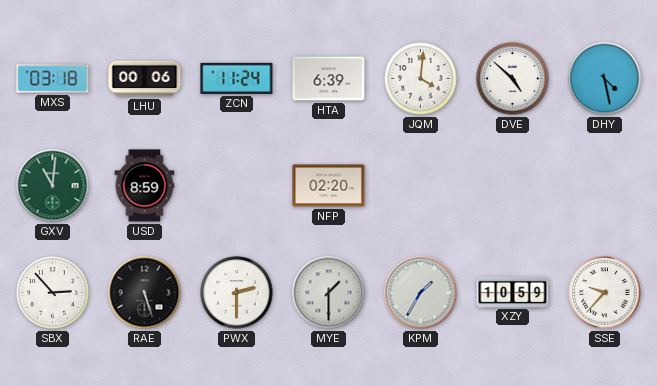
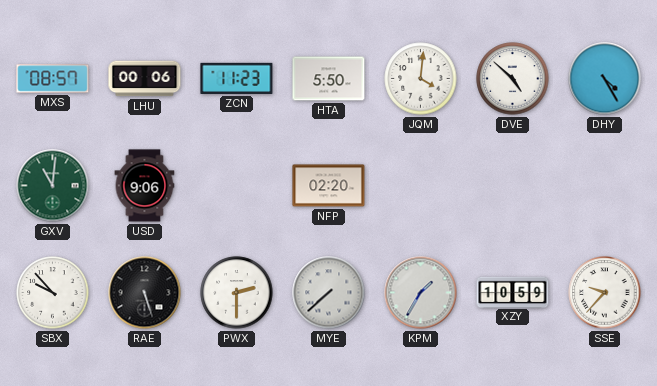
MXS: 03:18 -> 08:57
ZCN: 11:24 -> 11:23
HTA: 6:39 -> 5:50
DHY: 4:28 -> 4:25
USD: 8:59 -> 9:06
SBX: 2:53 -> 9:53
MYE: 1:30 -> 7:38
